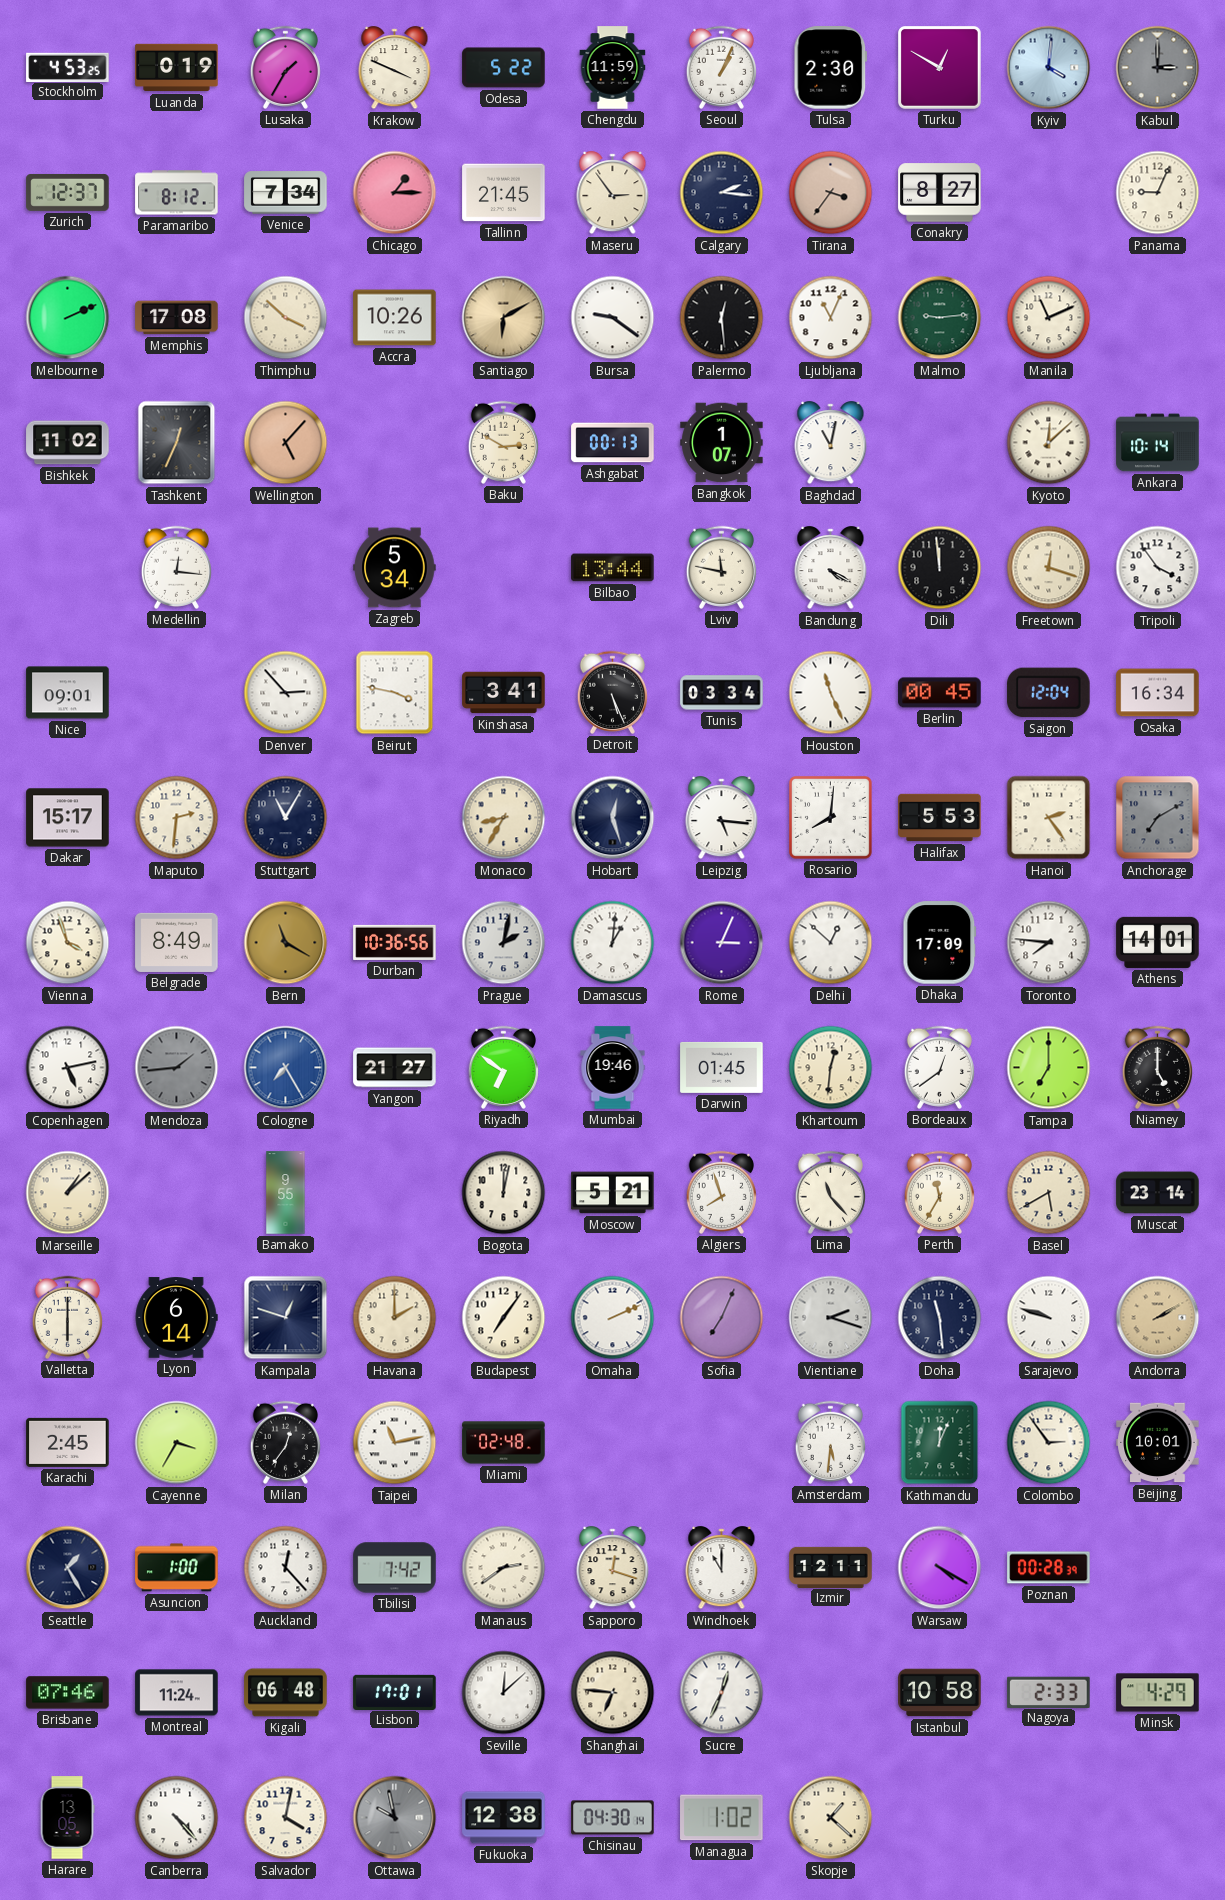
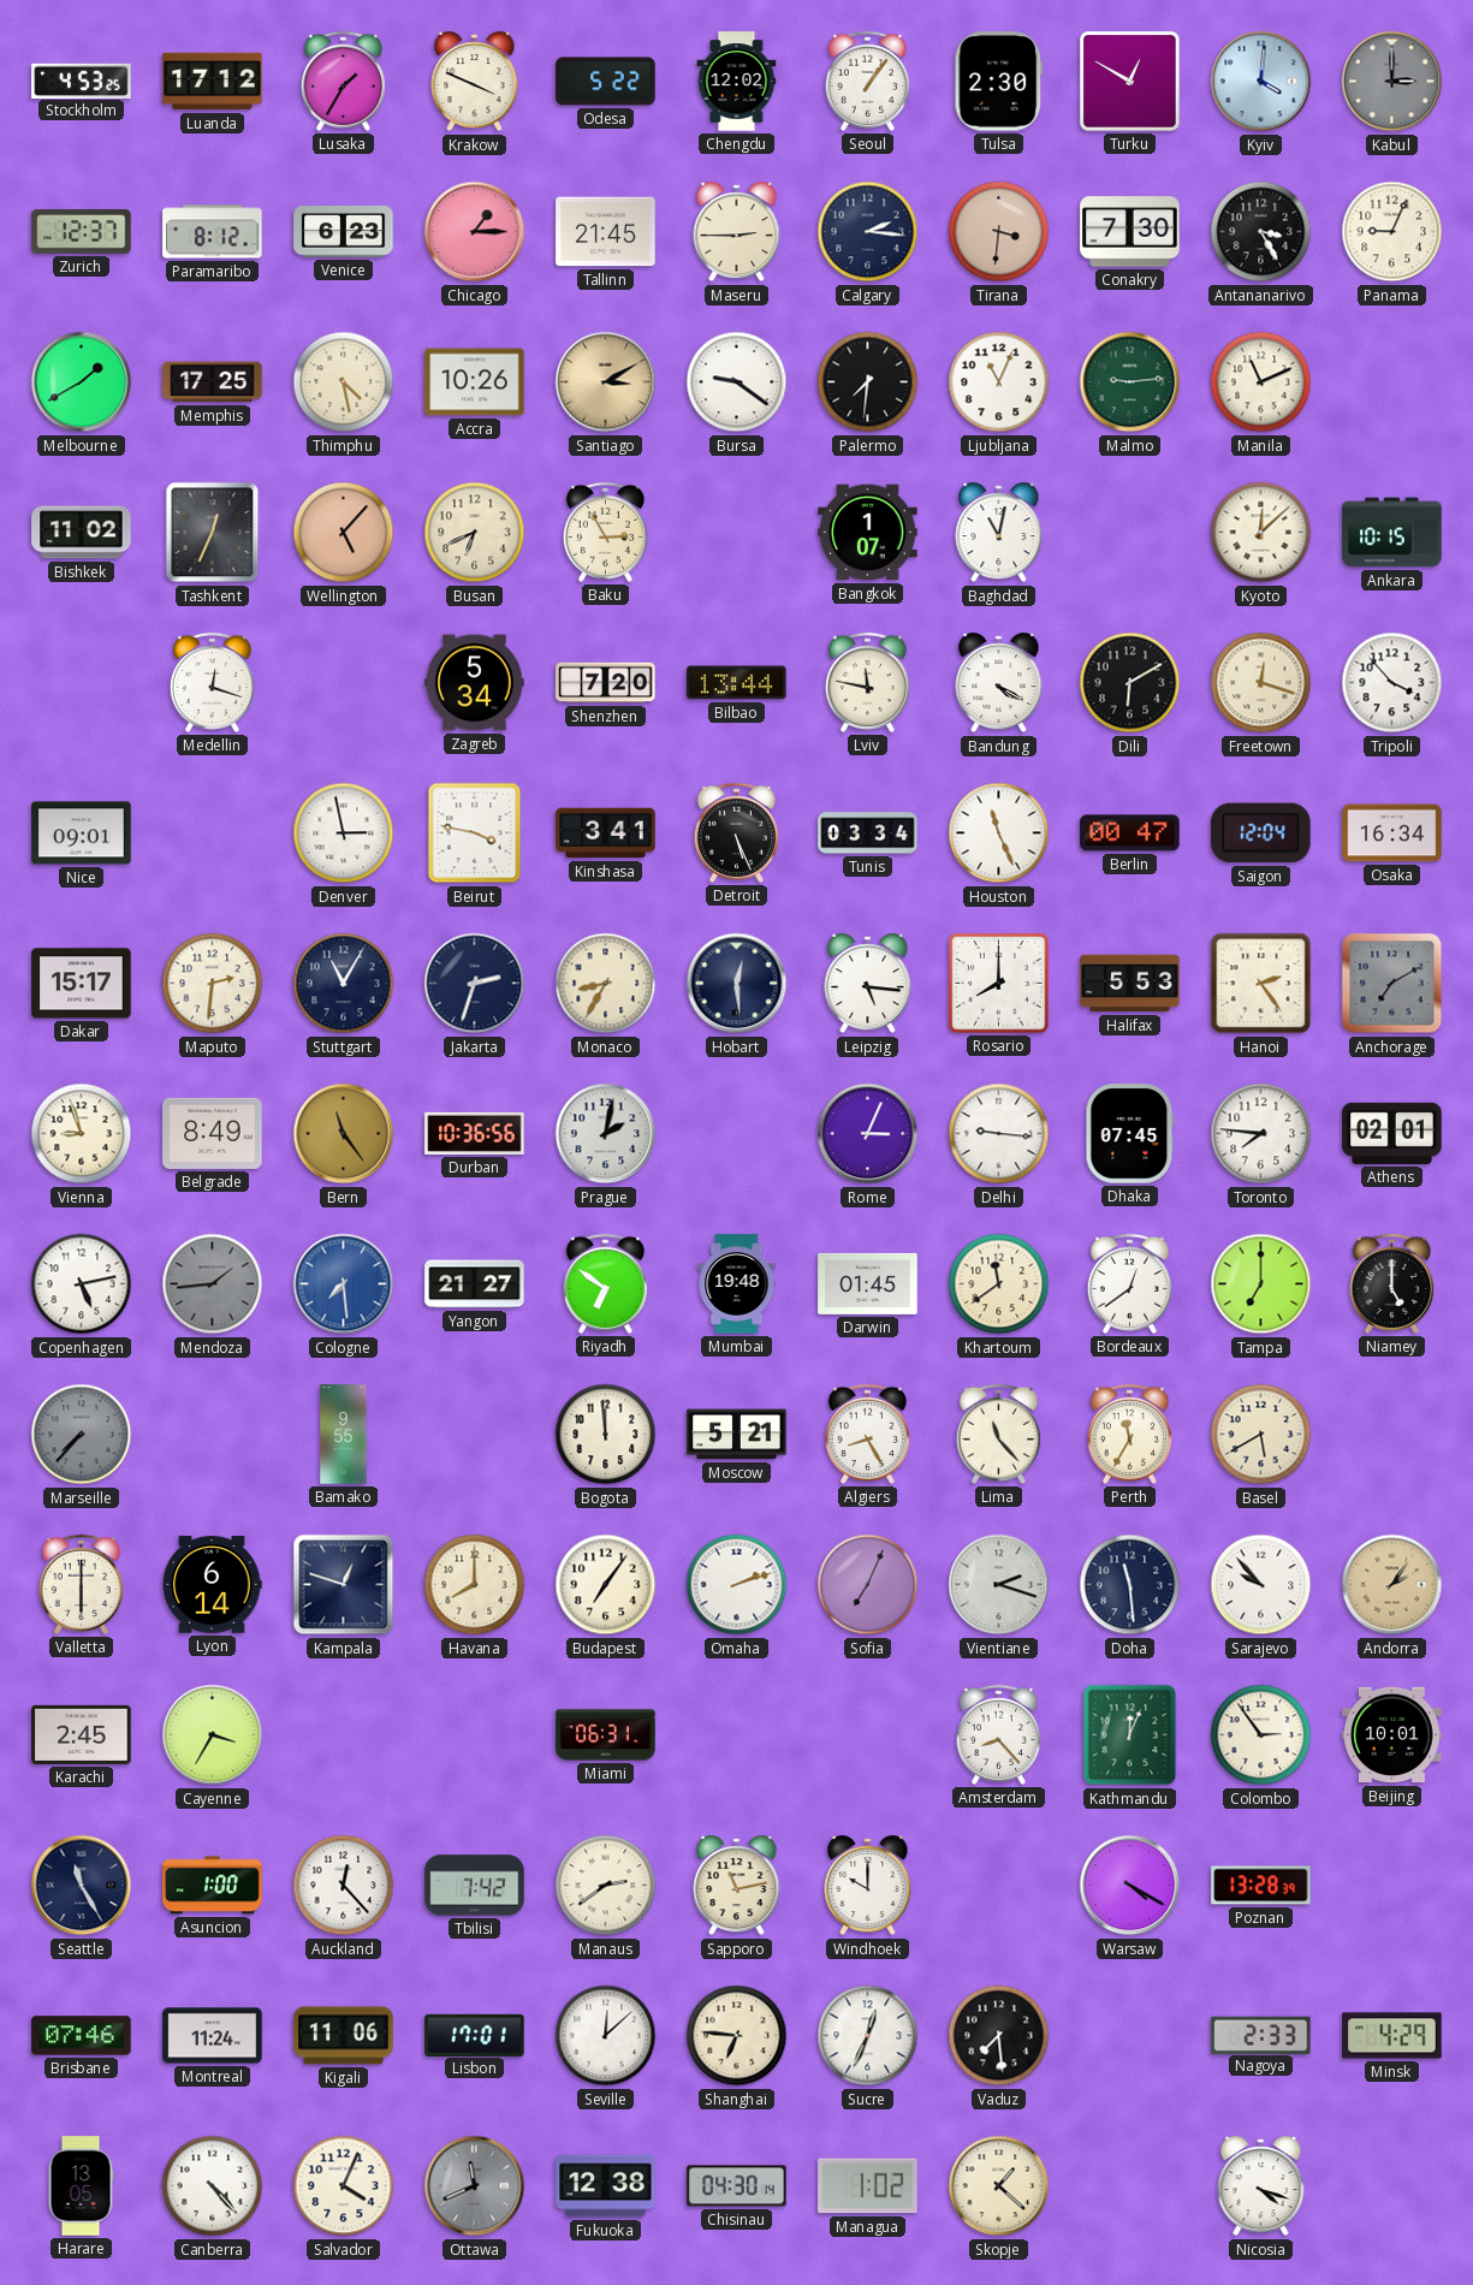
Luanda: 0:19 -> 17:12
Chengdu: 11:59 -> 12:02
Seoul: 1:04 -> 1:06
Venice: 7:34 -> 6:23
Maseru: 2:54 -> 2:45
Tirana: 3:36 -> 3:31
Conakry: 8:27 -> 7:30
Antananarivo: none -> 3:25
Melbourne: 2:11 -> 1:40
Memphis: 17:08 -> 17:25
Thimphu: 3:52 -> 4:28
Santiago: 6:10 -> 3:10
Palermo: 12:29 -> 7:31
Busan: none -> 6:41
Baku: 2:50 -> 2:55
Ashgabat: 00:13 -> none
Ankara: 10:14 -> 10:15
Medellin: 12:16 -> 12:18
Shenzhen: none -> 7:20
Dili: 11:59 -> 6:10
Tripoli: 3:54 -> 3:53
Denver: 2:53 -> 2:58
Berlin: 00:45 -> 00:47
Jakarta: none -> 2:33
Hobart: 12:27 -> 12:29
Rosario: 8:01 -> 8:00
Vienna: 3:57 -> 8:57
Bern: 11:20 -> 11:24
Damascus: 1:01 -> none
Delhi: 12:52 -> 9:16
Dhaka: 17:09 -> 07:45
Athens: 14:01 -> 02:01
Cologne: 7:25 -> 7:29
Mumbai: 19:46 -> 19:48
Khartoum: 12:31 -> 11:39
Marseille: 1:08 -> 7:37
Marseille dial: cream -> grey
Bogota: 12:02 -> 11:59
Algiers: 7:57 -> 8:25
Muscat: 23:14 -> none
Havana: 2:00 -> 8:00
Omaha: 2:11 -> 2:12
Sarajevo: 9:48 -> 9:53
Andorra: 2:10 -> 2:06
Milan: 12:36 -> none
Taipei: 11:13 -> none
Miami: 02:48 -> 06:31
Amsterdam: 5:31 -> 8:23
Seattle: 1:25 -> 11:25
Sapporo: 12:18 -> 11:13
Windhoek: 11:00 -> 10:00
Izmir: 12:11 -> none
Poznan: 00:28 -> 13:28
Kigali: 06:48 -> 11:06
Vaduz: none -> 7:29
Istanbul: 10:58 -> none
Salvador: 4:02 -> 4:04
Ottawa: 9:58 -> 11:41
Nicosia: none -> 4:18
